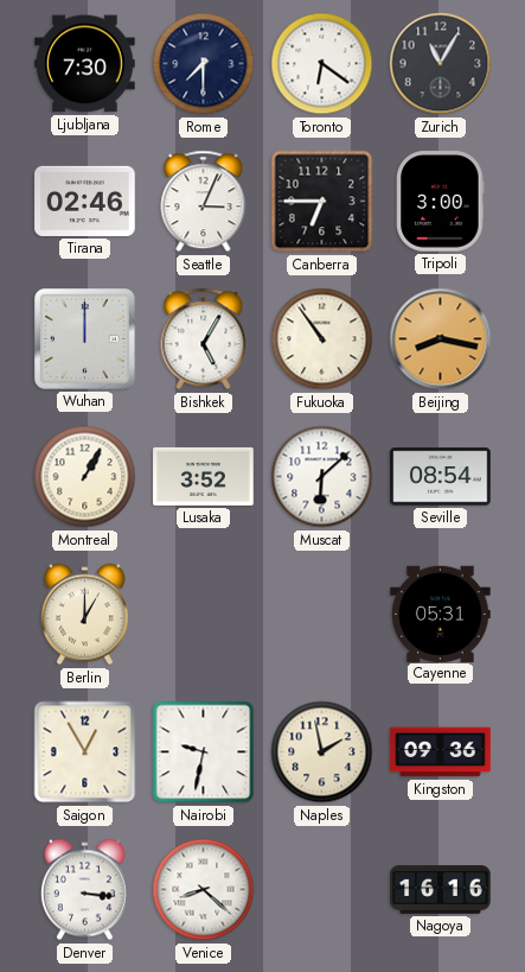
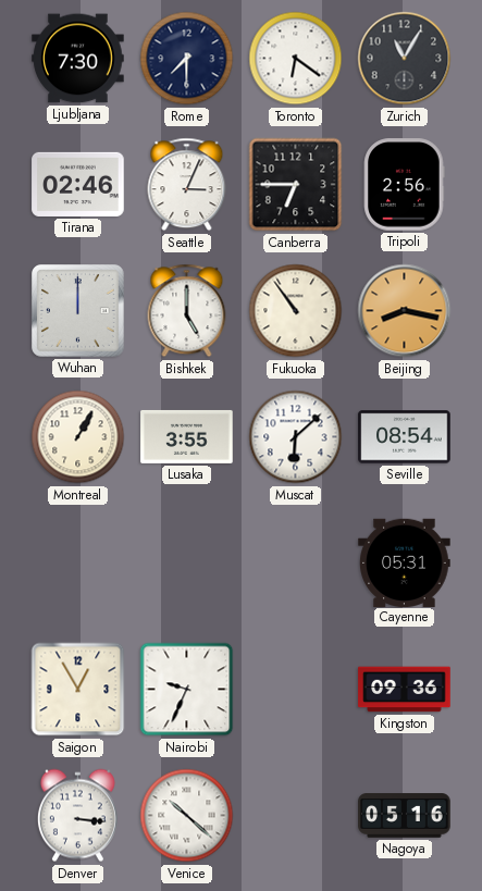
Tripoli: 3:00 -> 2:56
Bishkek: 5:05 -> 5:00
Lusaka: 3:52 -> 3:55
Berlin: 1:00 -> none
Nairobi: 9:32 -> 9:34
Naples: 1:58 -> none
Venice: 8:22 -> 10:22
Nagoya: 16:16 -> 05:16
